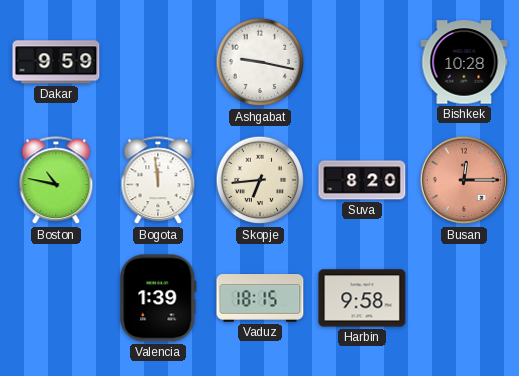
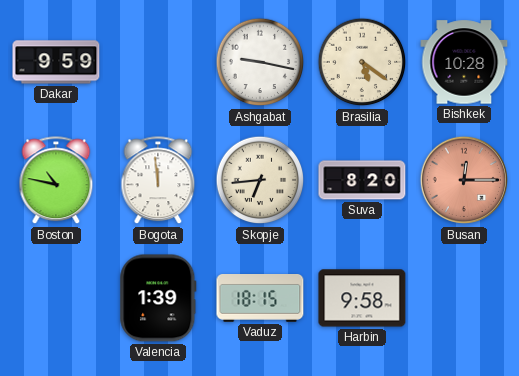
Brasilia: none -> 5:21
